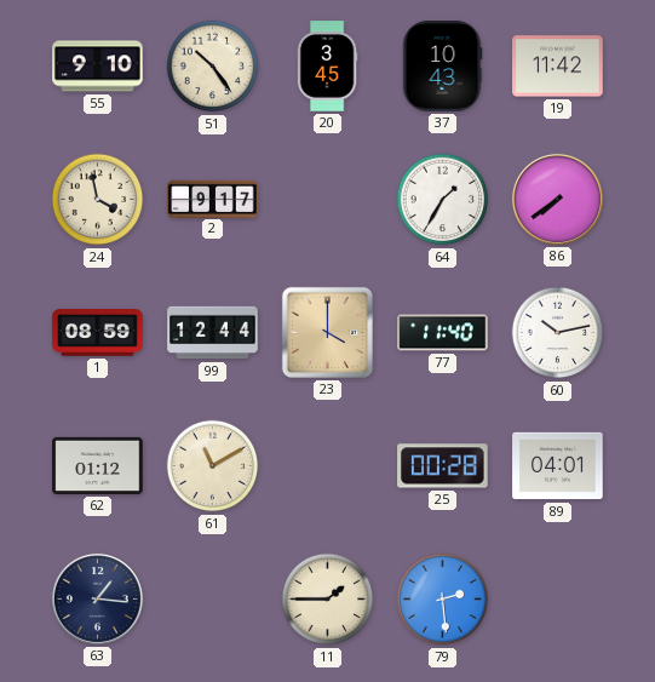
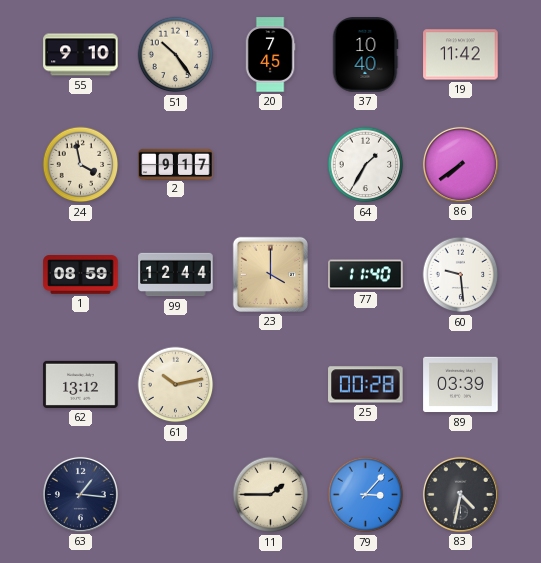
20: 3:45 -> 7:45
37: 10:43 -> 10:40
60: 10:13 -> 9:29
62: 01:12 -> 13:12
61: 11:10 -> 10:13
89: 04:01 -> 03:39
79: 2:29 -> 3:07
83: none -> 4:32
